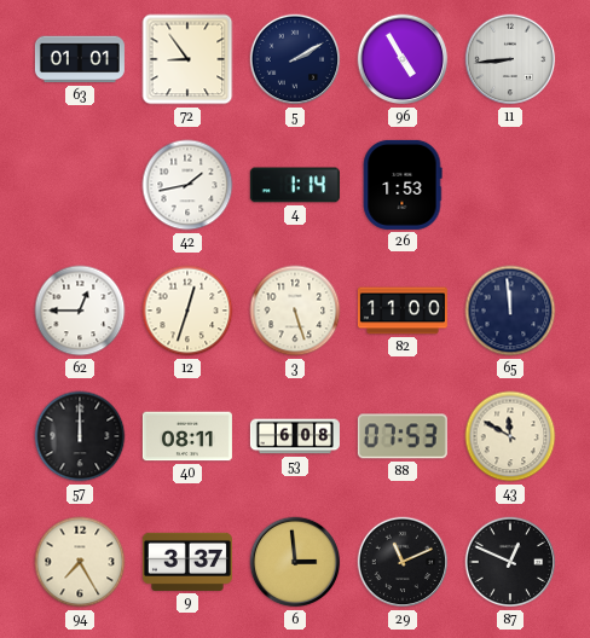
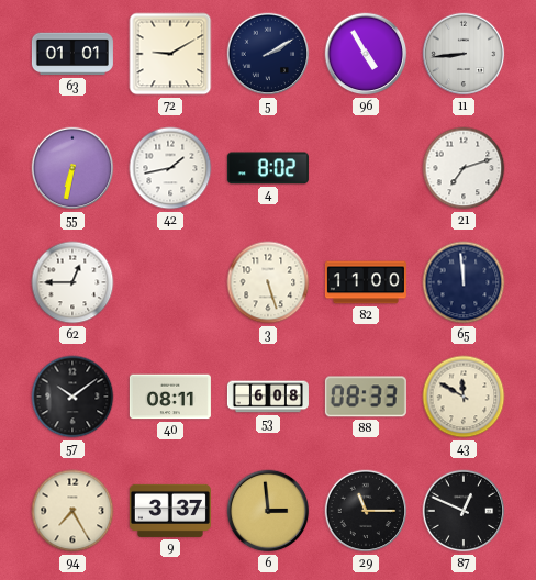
72: 8:54 -> 9:10
55: none -> 6:32
4: 1:14 -> 8:02
26: 1:53 -> none
21: none -> 7:12
12: 12:33 -> none
57: 12:00 -> 10:09
88: 07:53 -> 08:33
29: 11:11 -> 11:15
